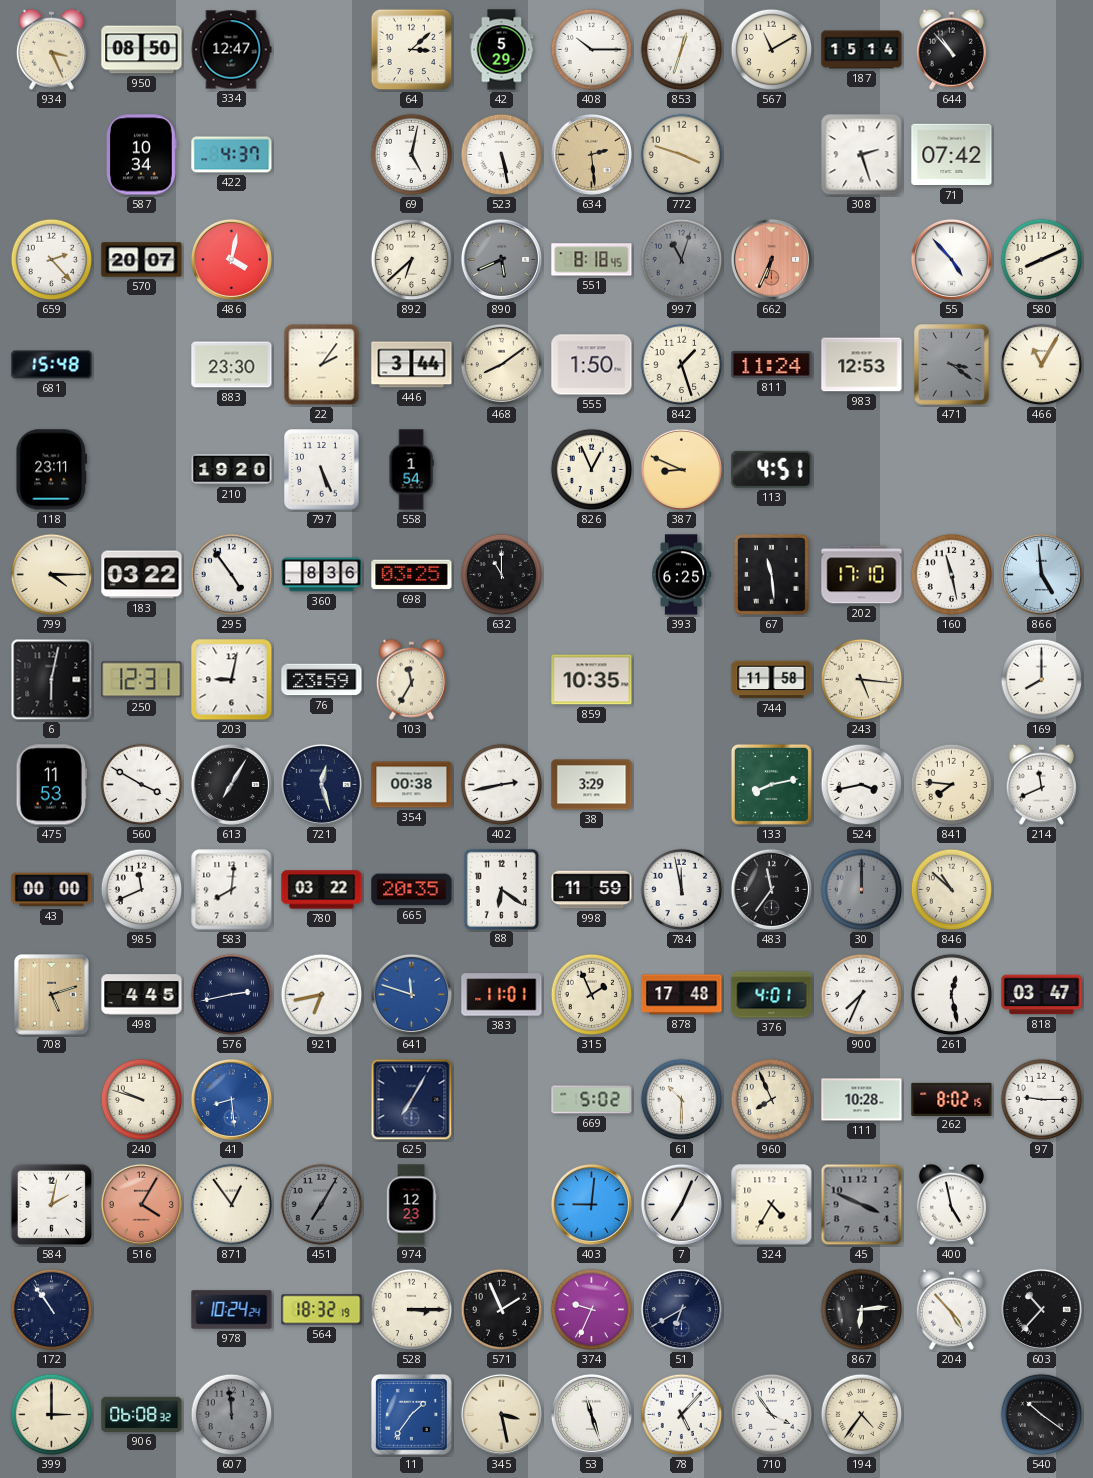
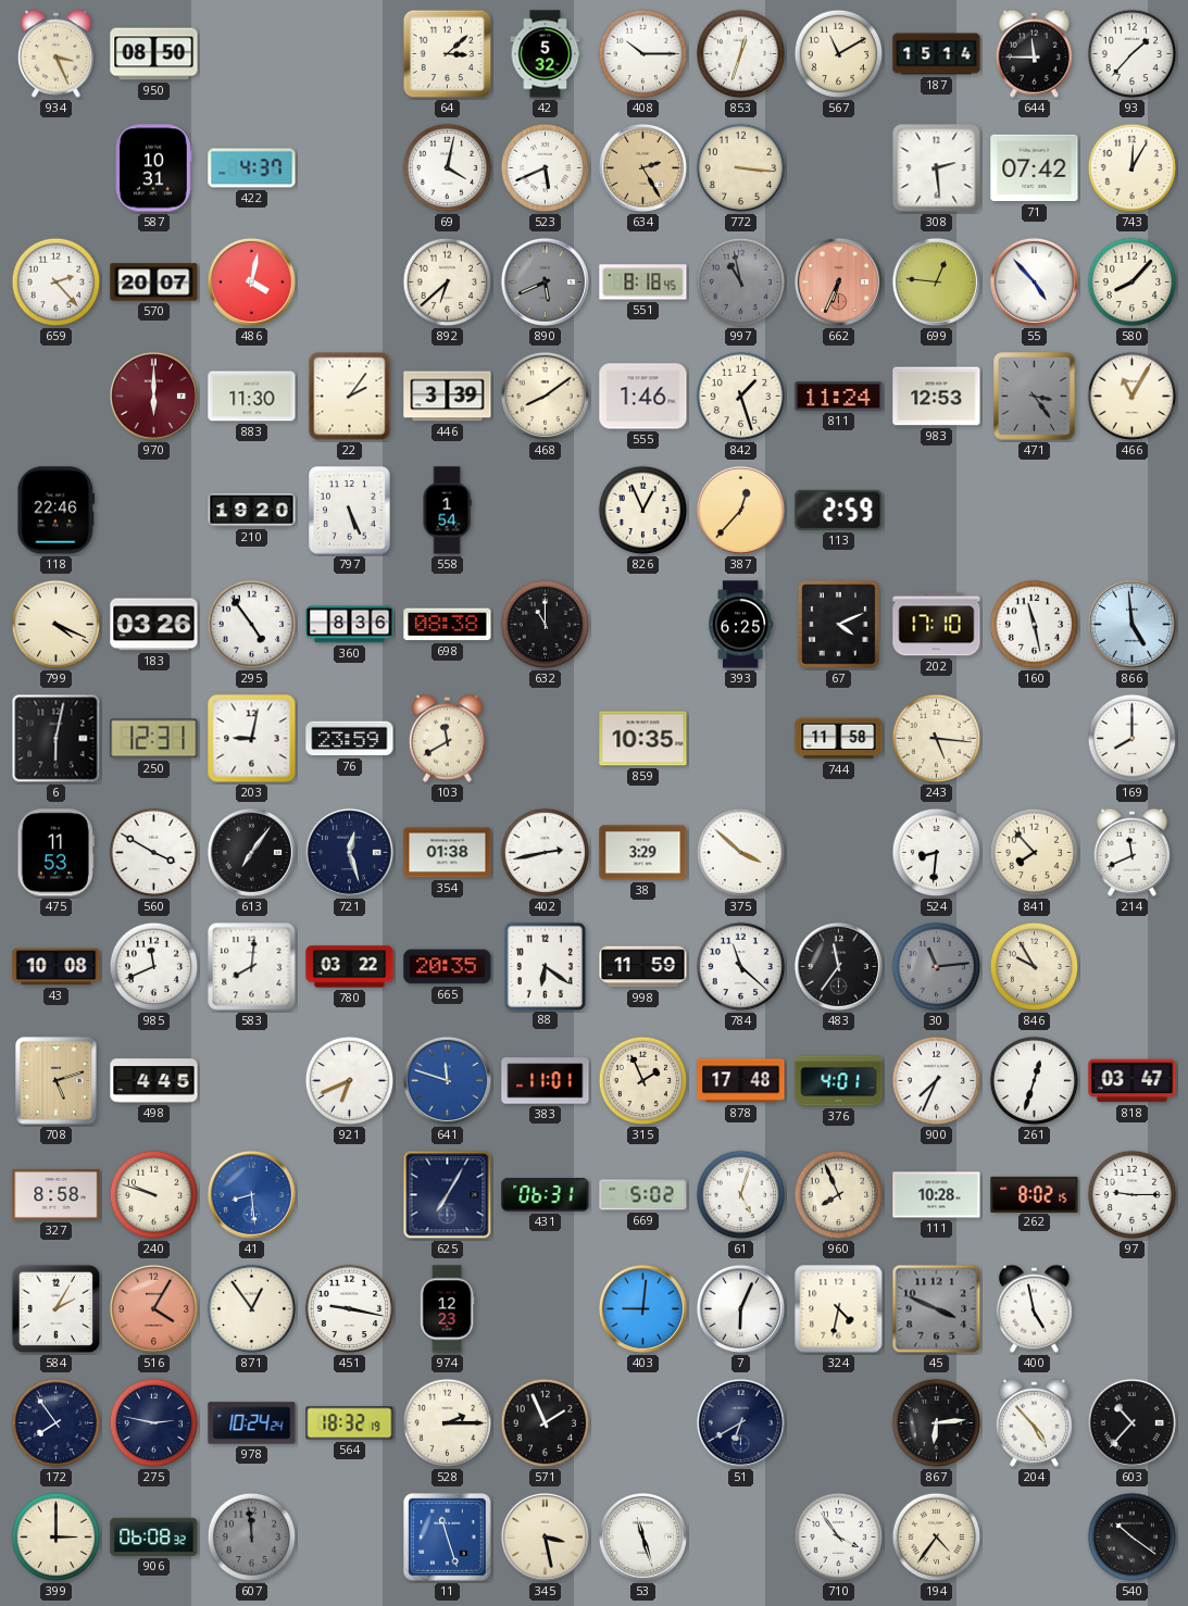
334: 12:47 -> none
42: 5:29 -> 5:32
644: 10:53 -> 11:45
93: none -> 1:37
587: 10:34 -> 10:31
69: 5:02 -> 4:02
523: 5:28 -> 5:41
634: 2:29 -> 2:25
772: 3:48 -> 3:16
308: 2:27 -> 2:29
743: none -> 12:05
997: 11:03 -> 10:58
699: none -> 12:46
580: 8:11 -> 8:07
681: 15:48 -> none
970: none -> 6:00
883: 23:30 -> 11:30
446: 3:44 -> 3:39
555: 1:50 -> 1:46
471: 3:21 -> 3:24
118: 23:11 -> 22:46
387: 8:49 -> 12:37
113: 4:51 -> 2:59
799: 4:15 -> 4:19
183: 03:22 -> 03:26
698: 03:25 -> 08:38
67: 11:29 -> 4:11
103: 11:35 -> 11:40
613: 7:05 -> 7:06
354: 00:38 -> 01:38
375: none -> 3:52
133: 8:13 -> none
524: 3:43 -> 8:31
841: 7:46 -> 7:53
43: 00:00 -> 10:08
784: 11:58 -> 11:22
30: 12:00 -> 11:14
846: 10:52 -> 9:55
576: 2:43 -> none
921: 6:43 -> 6:41
261: 12:28 -> 12:33
327: none -> 8:58
431: none -> 06:31
61: 10:30 -> 5:03
584: 2:02 -> 2:05
451: 7:05 -> 9:17
451 dial: grey -> white
7: 7:04 -> 6:04
324: 4:35 -> 4:32
172: 10:54 -> 7:54
275: none -> 2:47
528: 3:15 -> 2:15
374: 9:34 -> none
11: 1:36 -> 11:27
78: 5:07 -> none
